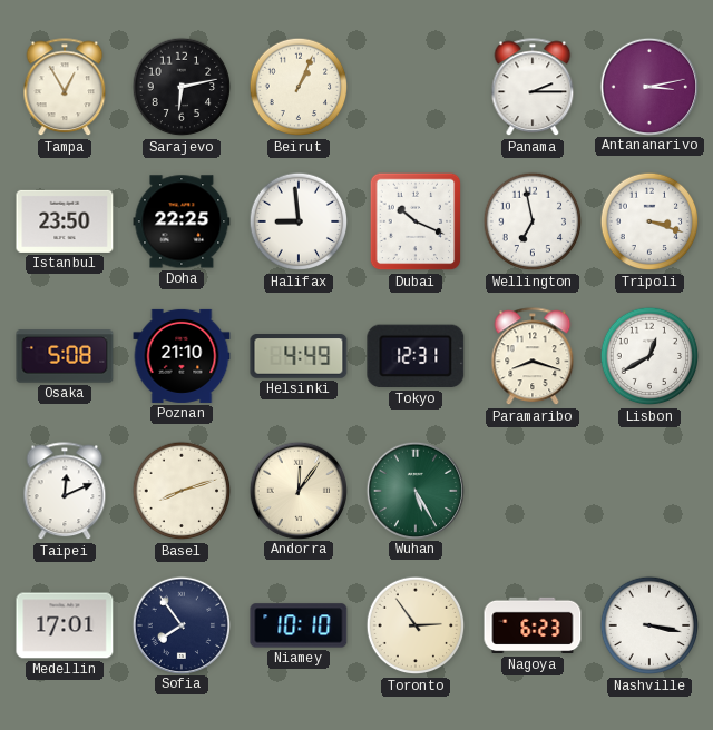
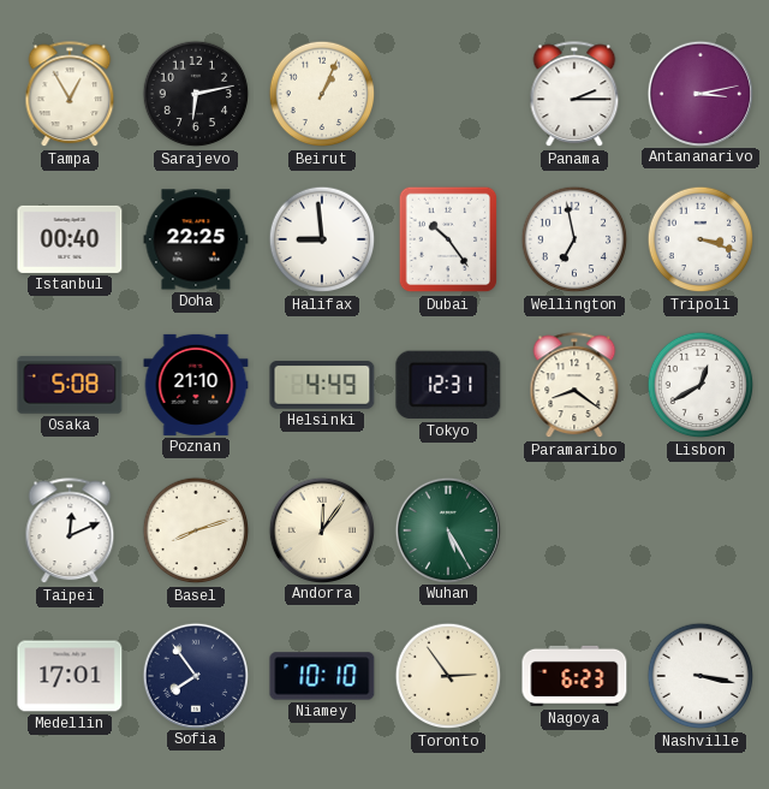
Istanbul: 23:50 -> 00:40
Dubai: 10:19 -> 10:24
Paramaribo: 8:18 -> 8:21
